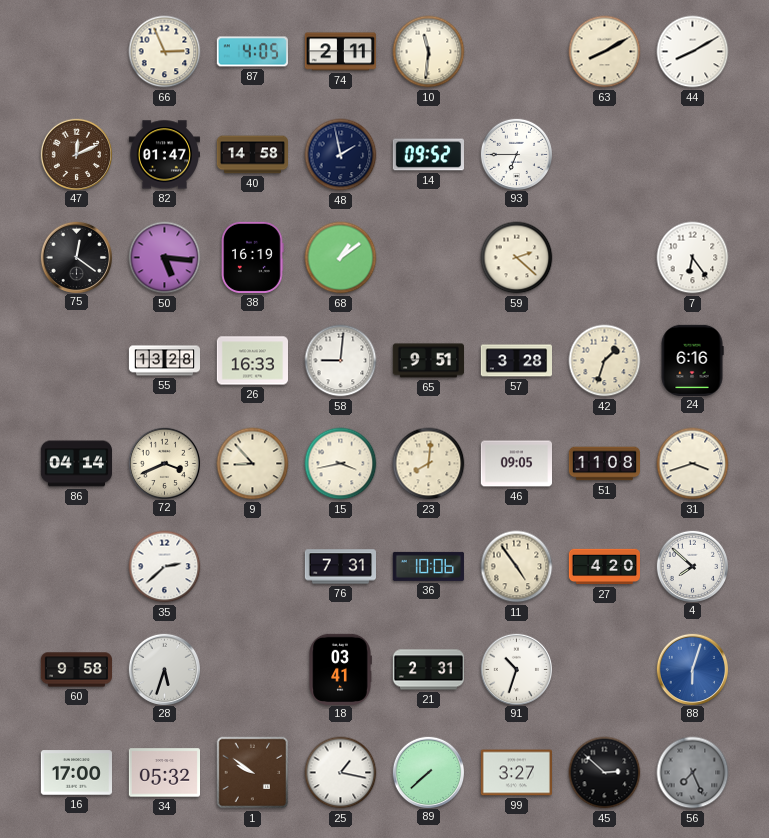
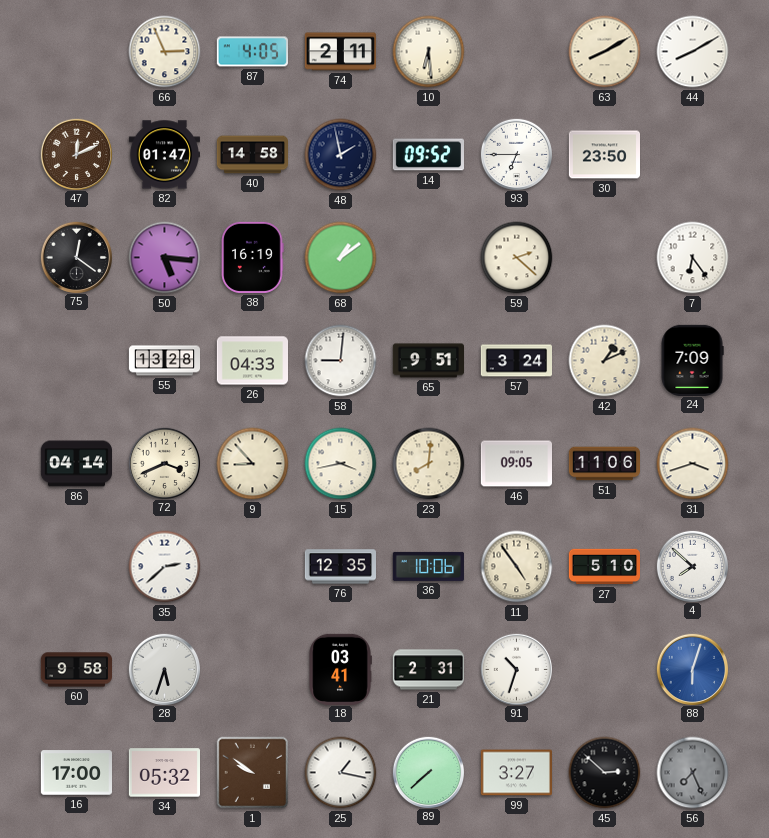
10: 11:31 -> 6:29
30: none -> 23:50
26: 16:33 -> 04:33
57: 3:28 -> 3:24
42: 1:33 -> 1:11
24: 6:16 -> 7:09
51: 11:08 -> 11:06
76: 7:31 -> 12:35
27: 4:20 -> 5:10
